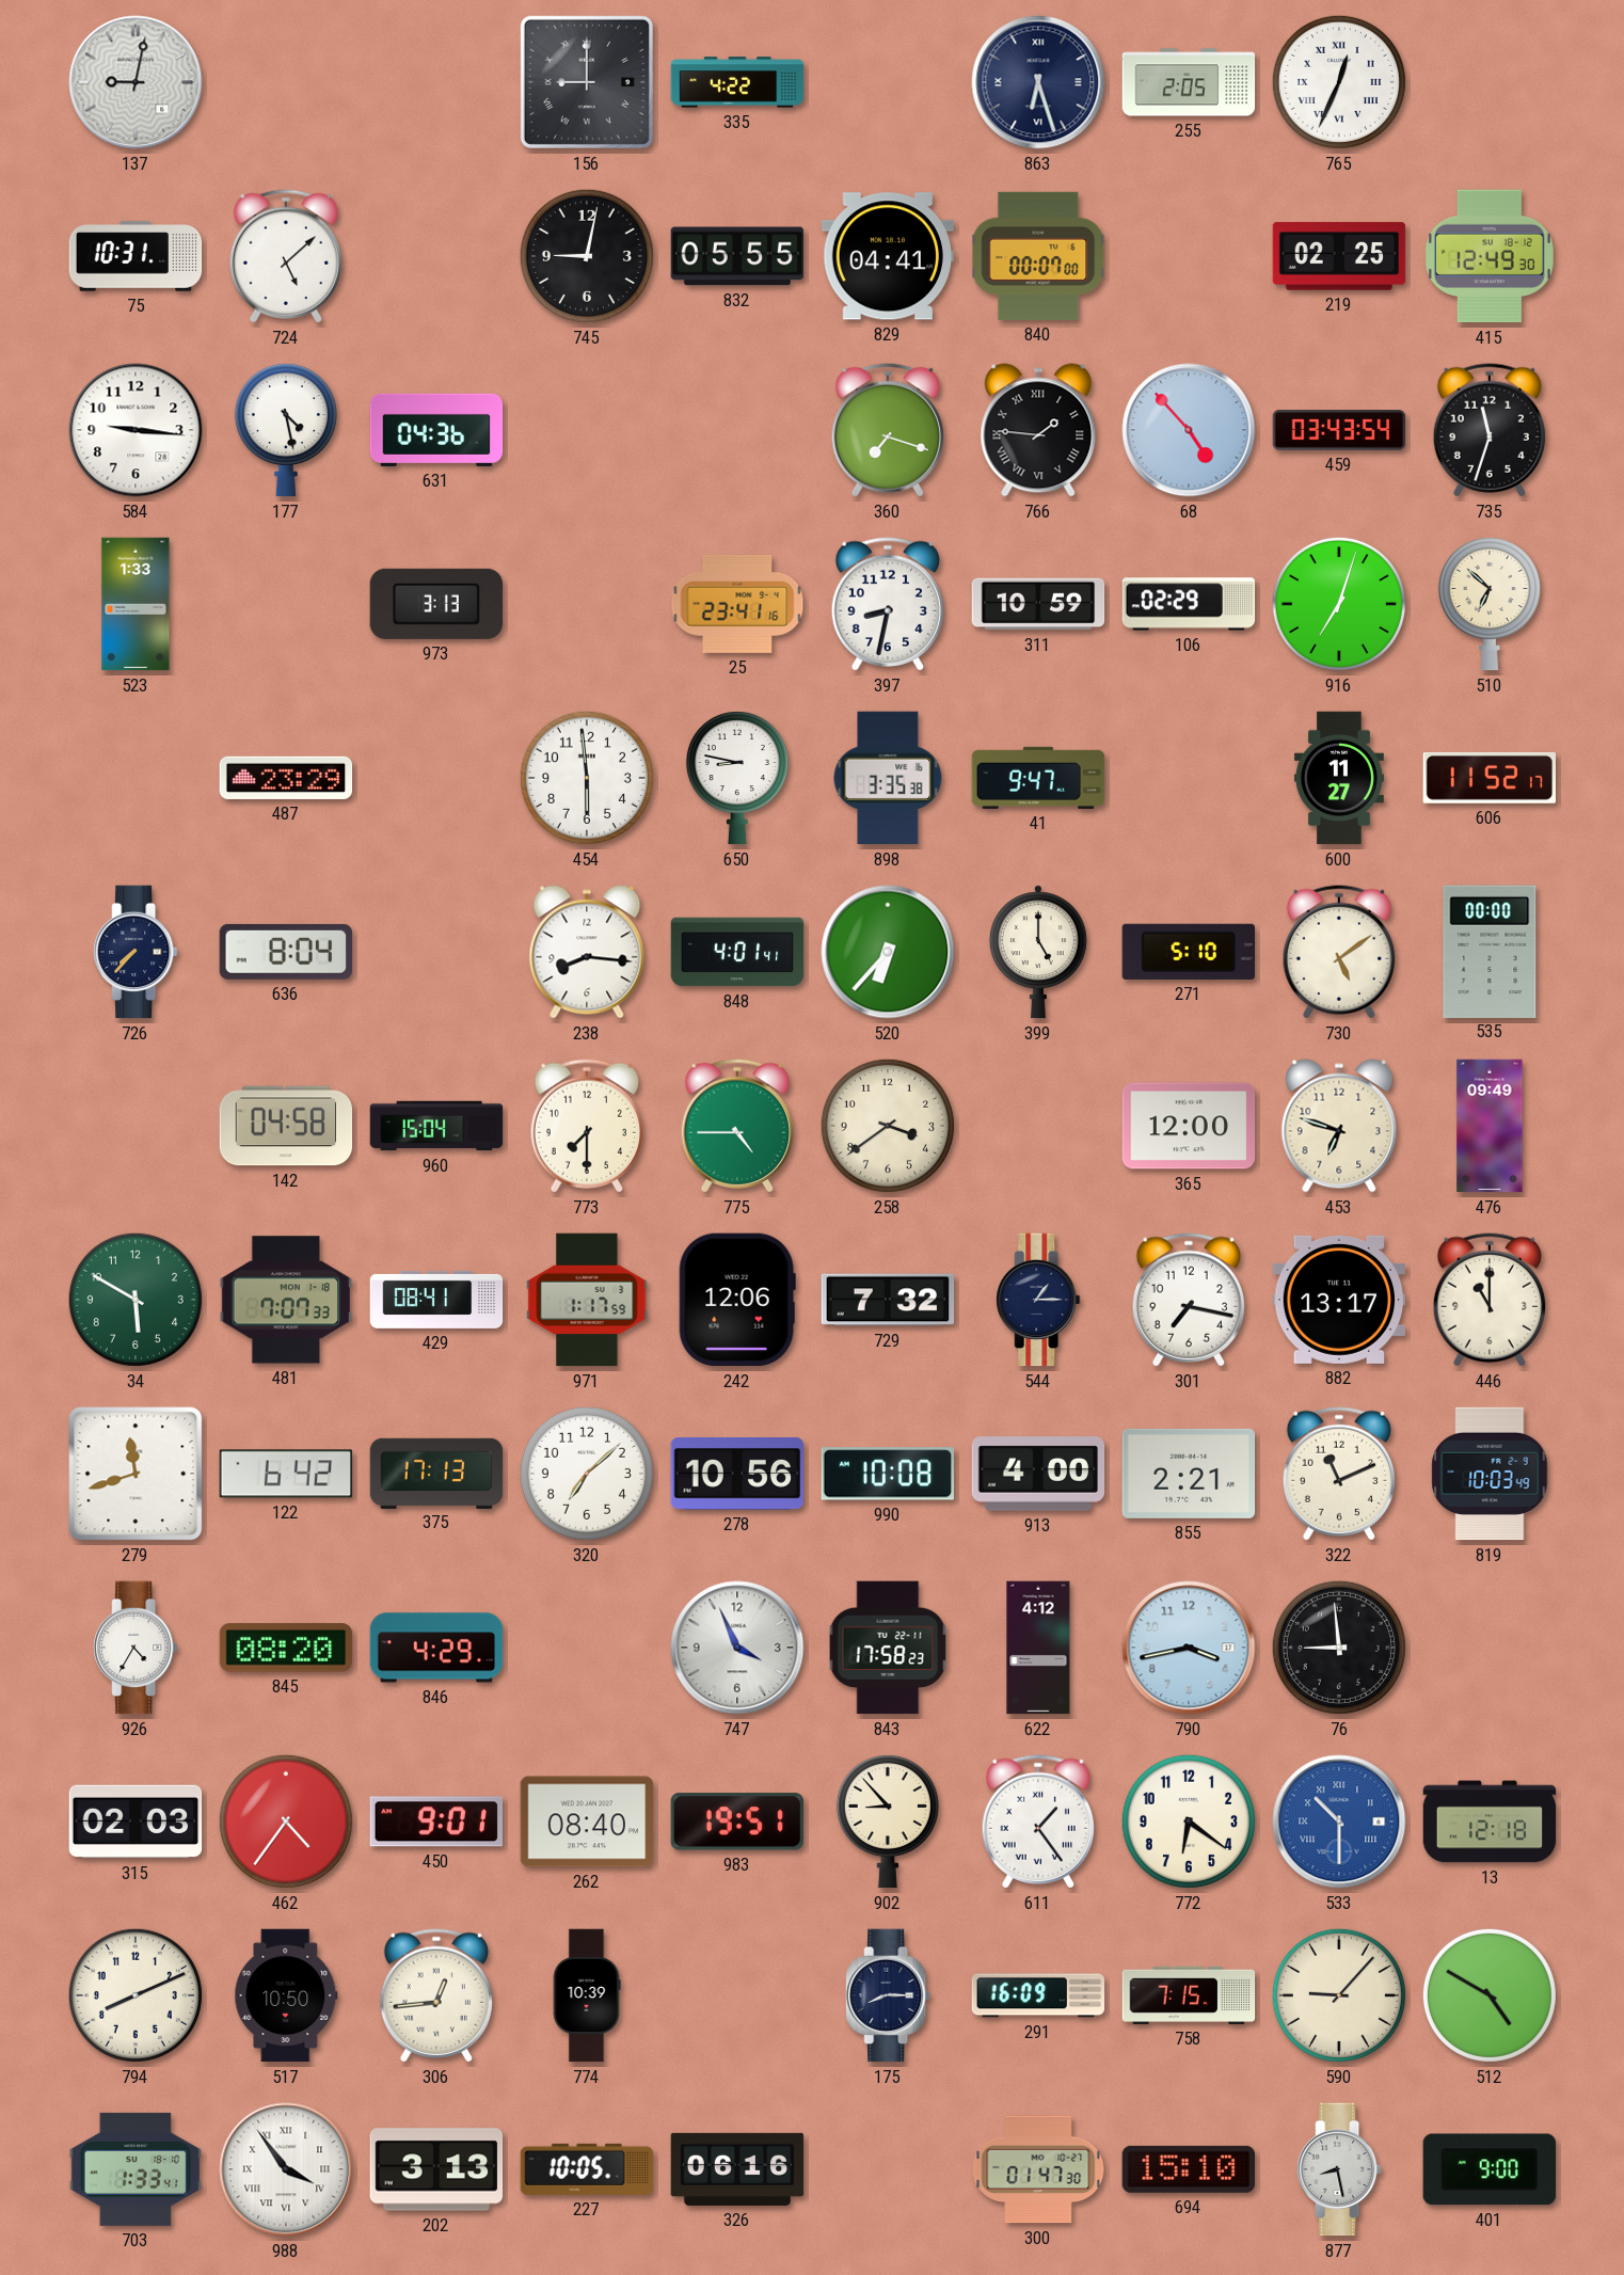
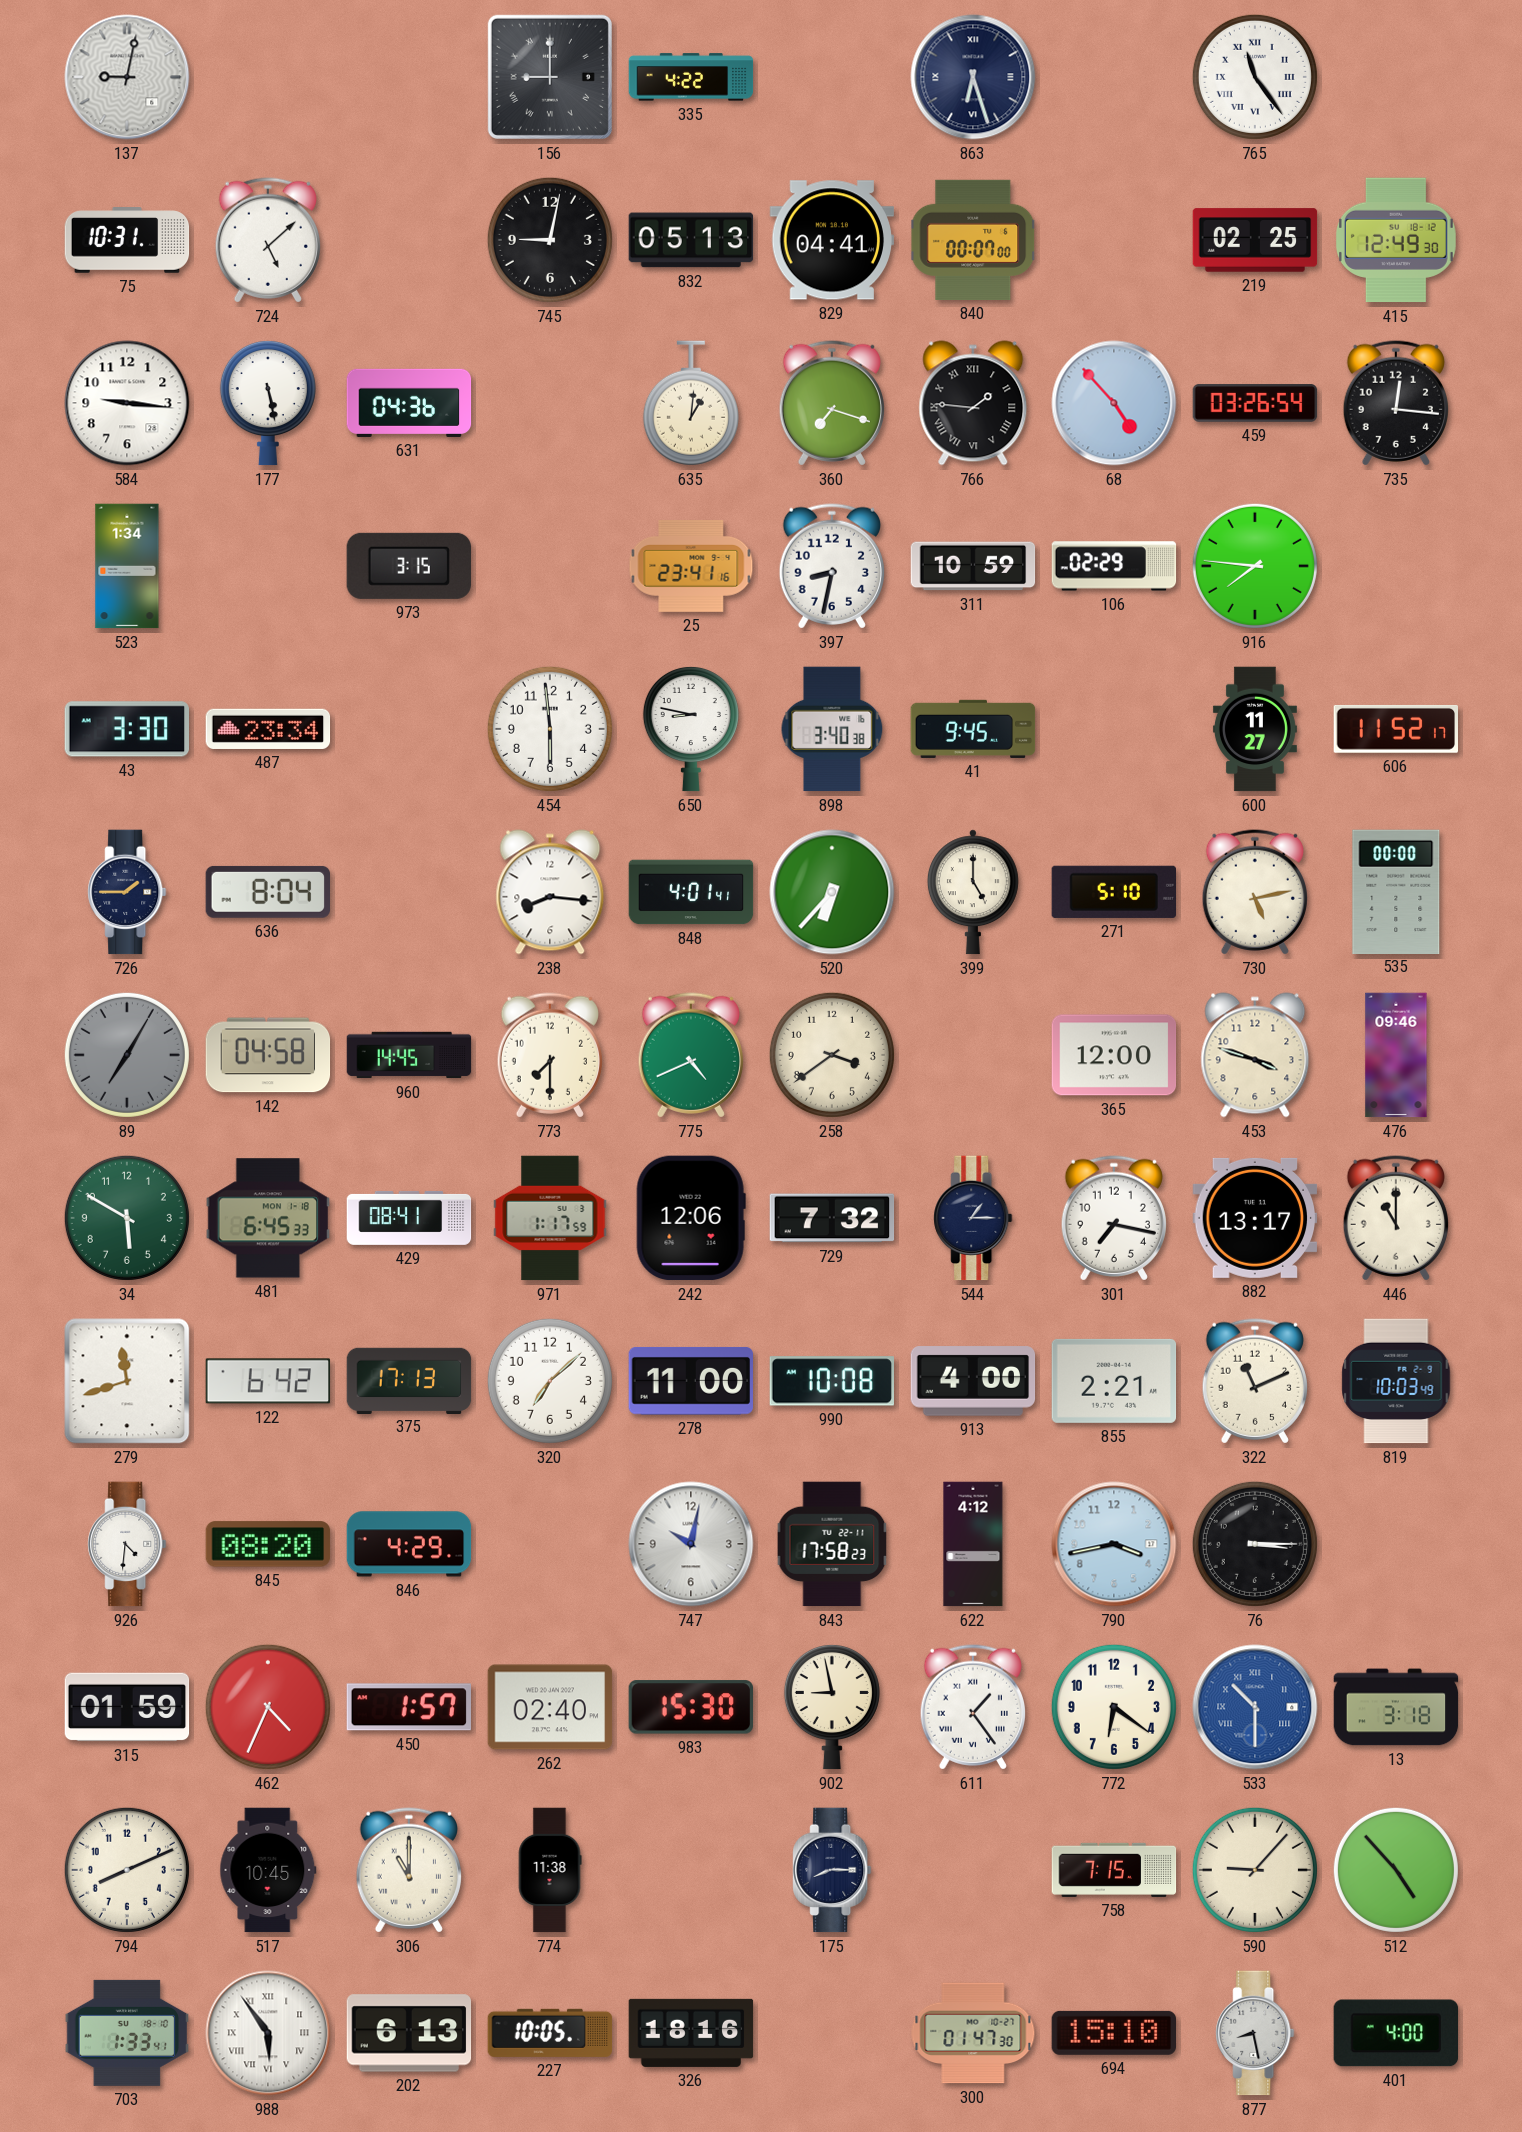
255: 2:05 -> none
765: 12:34 -> 11:24
832: 05:55 -> 05:13
177: 4:28 -> 5:28
635: none -> 1:01
459: 03:43 -> 03:26
735: 11:33 -> 12:16
523: 1:33 -> 1:34
973: 3:13 -> 3:15
916: 7:03 -> 7:46
510: 6:52 -> none
43: none -> 3:30
487: 23:29 -> 23:34
898: 3:35 -> 3:40
41: 9:47 -> 9:45
726: 7:37 -> 1:45
730: 5:09 -> 5:13
89: none -> 7:05
960: 15:04 -> 14:45
775: 4:45 -> 4:41
453: 6:48 -> 3:48
476: 09:49 -> 09:46
481: 7:07 -> 6:45
278: 10:56 -> 11:00
926: 4:35 -> 4:31
747: 3:56 -> 10:02
76: 8:59 -> 3:15
315: 02:03 -> 01:59
462: 4:36 -> 4:34
450: 9:01 -> 1:57
262: 08:40 -> 02:40
983: 19:51 -> 15:30
902: 8:53 -> 8:58
13: 12:18 -> 3:18
517: 10:50 -> 10:45
306: 12:44 -> 11:00
774: 10:39 -> 11:38
291: 16:09 -> none
512: 4:50 -> 4:53
988: 3:54 -> 5:54
202: 3:13 -> 6:13
326: 06:16 -> 18:16
401: 9:00 -> 4:00
